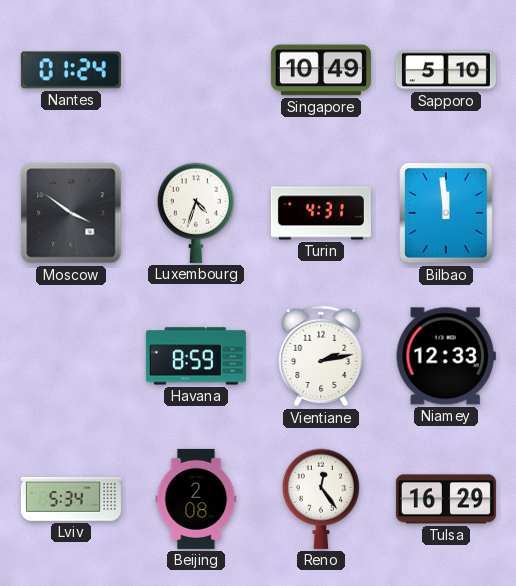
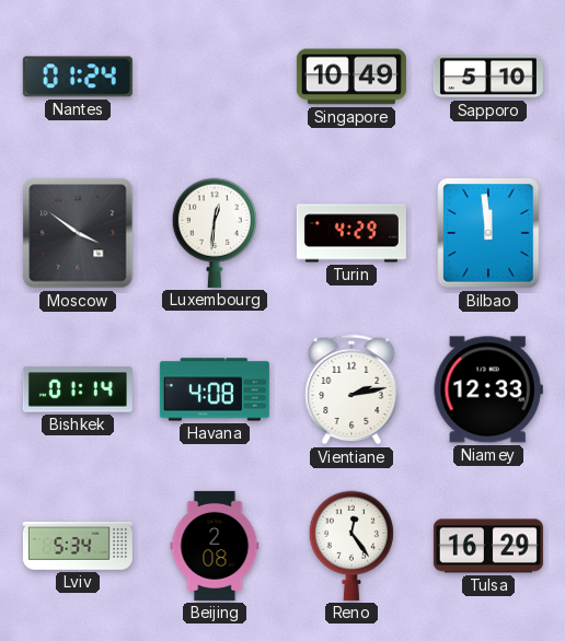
Luxembourg: 4:33 -> 12:31
Turin: 4:31 -> 4:29
Bishkek: none -> 01:14
Havana: 8:59 -> 4:08
